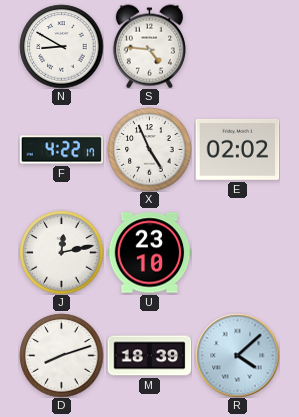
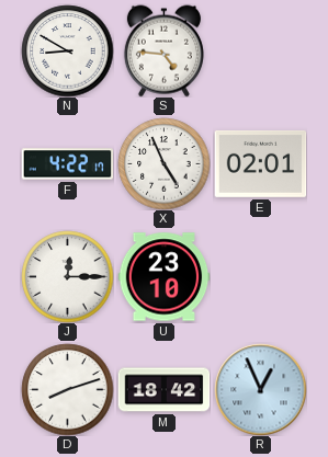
E: 02:02 -> 02:01
J: 12:13 -> 12:15
M: 18:39 -> 18:42
R: 4:08 -> 12:56
